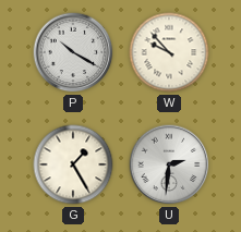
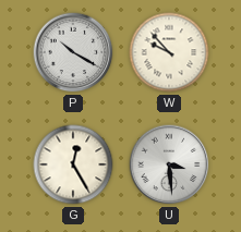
G: 1:25 -> 12:25
U: 2:31 -> 3:29
